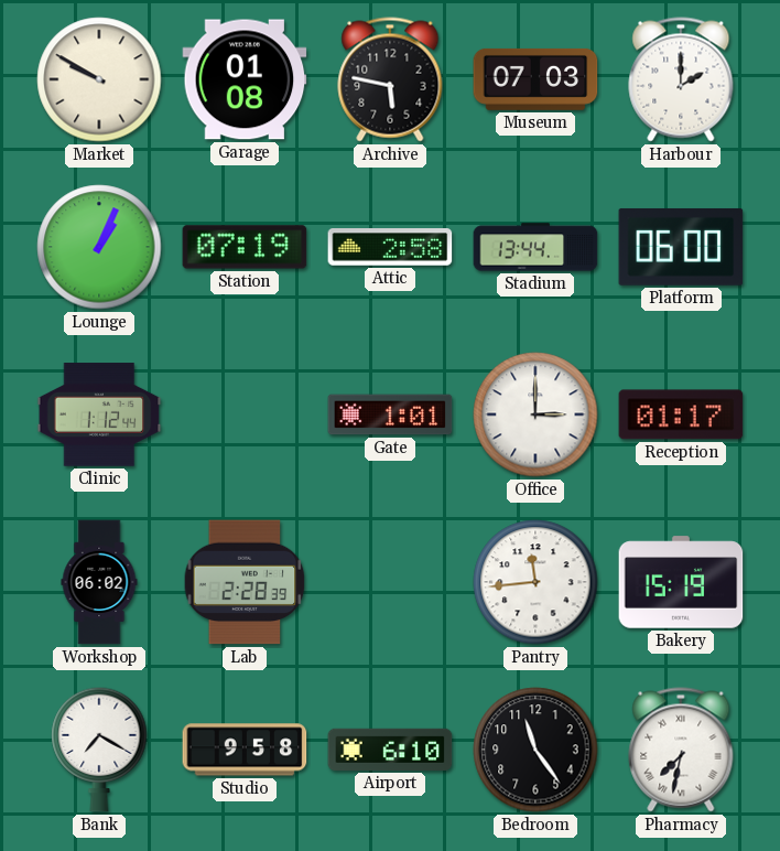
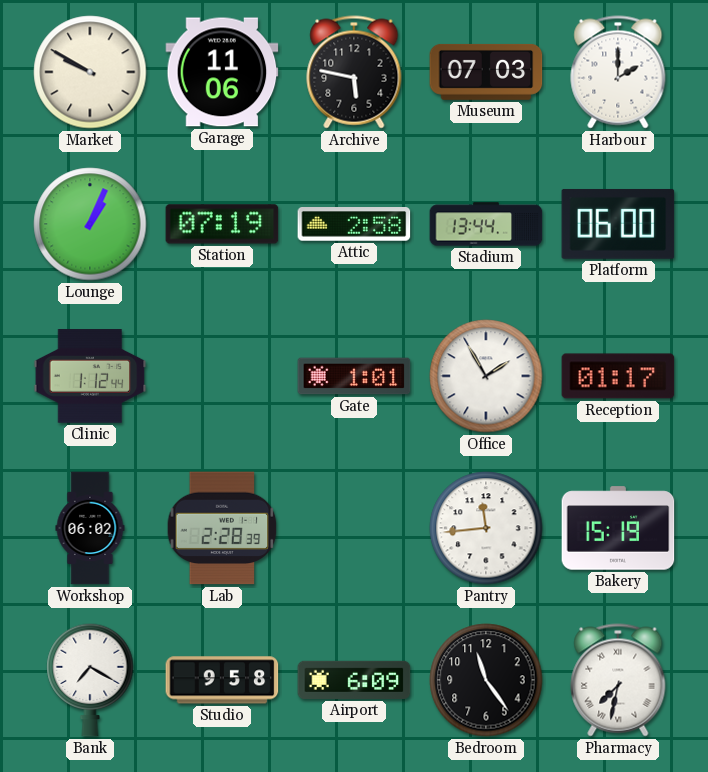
Garage: 01:08 -> 11:06
Office: 3:00 -> 1:55
Airport: 6:10 -> 6:09
